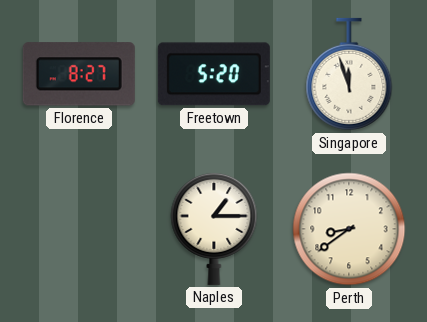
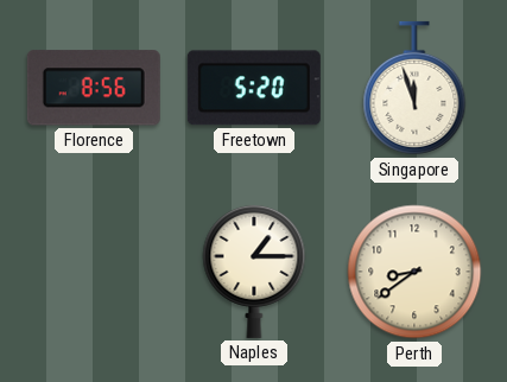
Florence: 8:27 -> 8:56
